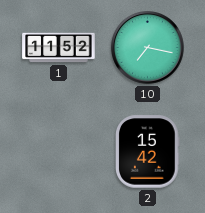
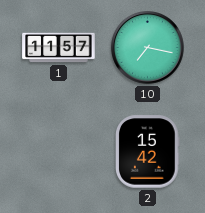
1: 11:52 -> 11:57
